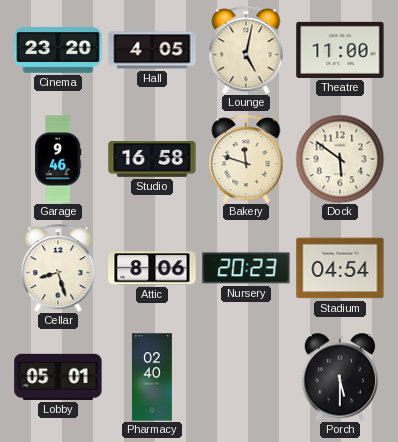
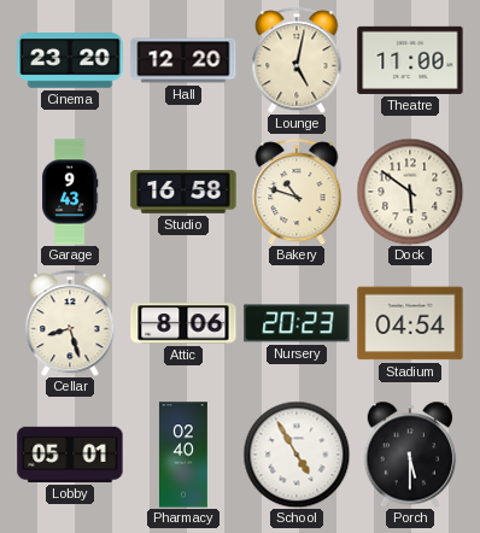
Hall: 4:05 -> 12:20
Garage: 9:46 -> 9:43
Bakery: 11:48 -> 10:48
School: none -> 4:55
